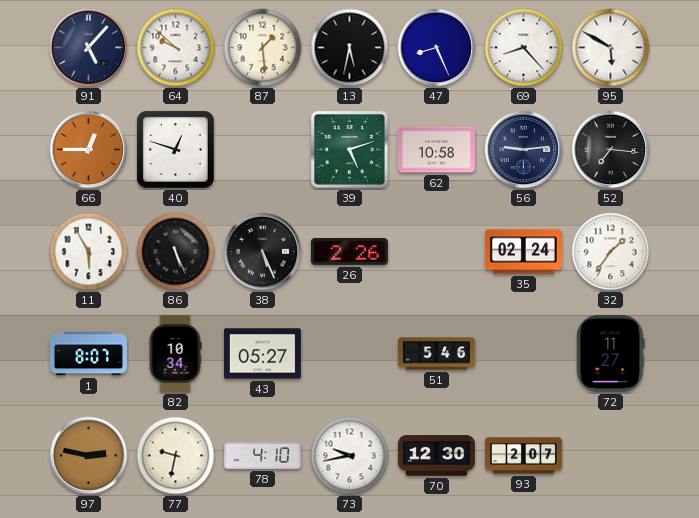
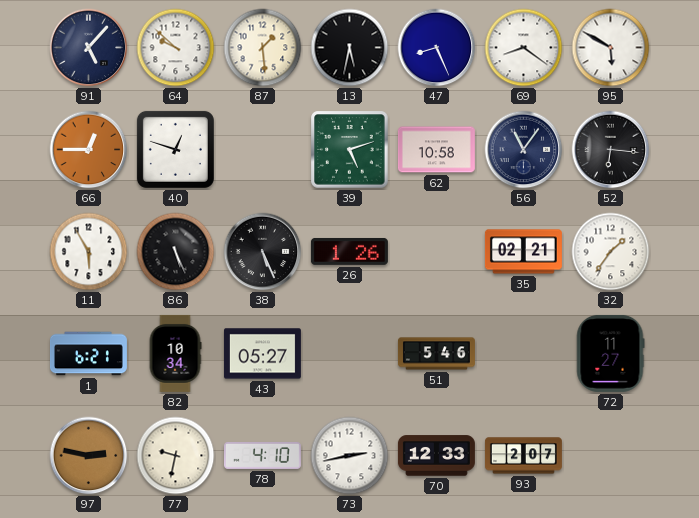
69: 8:23 -> 8:21
56: 9:14 -> 11:06
52: 7:16 -> 6:16
26: 2:26 -> 1:26
35: 02:24 -> 02:21
1: 8:07 -> 6:21
73: 9:43 -> 2:43
70: 12:30 -> 12:33
